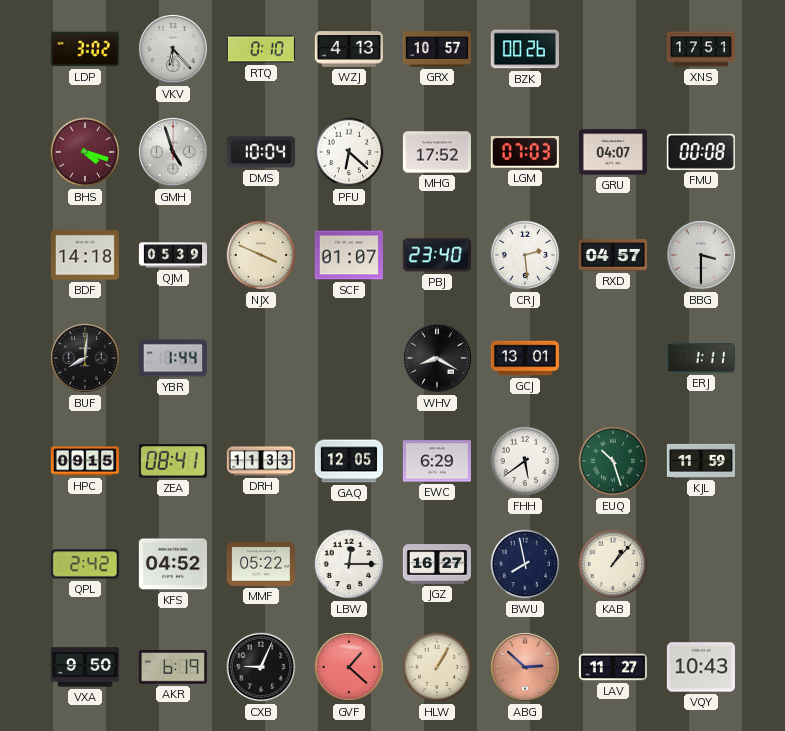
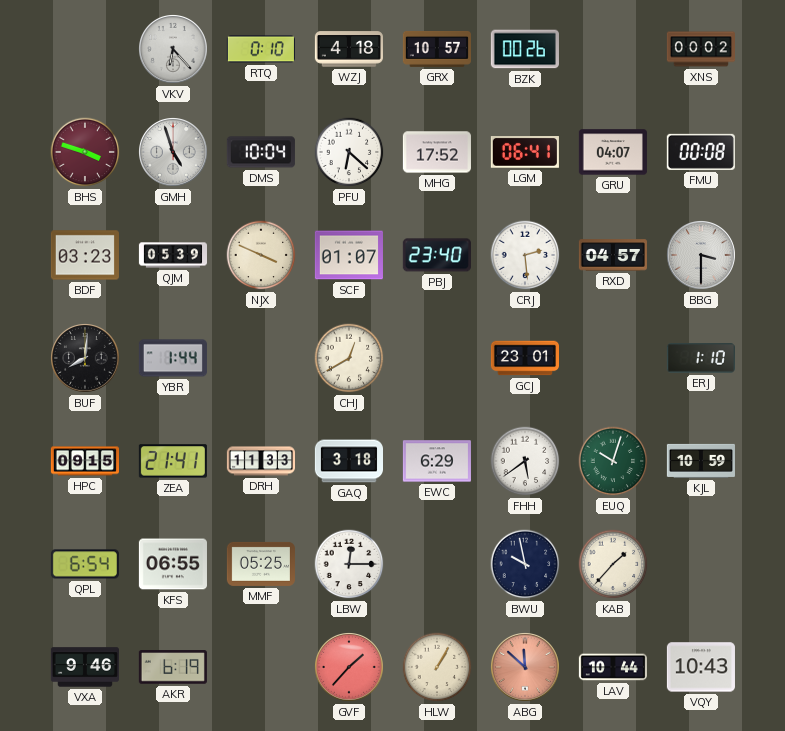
LDP: 3:02 -> none
WZJ: 4:13 -> 4:18
XNS: 17:51 -> 00:02
BHS: 4:18 -> 3:48
LGM: 07:03 -> 06:41
BDF: 14:18 -> 03:23
CHJ: none -> 12:40
WHV: 8:20 -> none
GCJ: 13:01 -> 23:01
ERJ: 1:11 -> 1:10
ZEA: 08:41 -> 21:41
GAQ: 12:05 -> 3:18
EUQ: 10:27 -> 10:03
KJL: 11:59 -> 10:59
QPL: 2:42 -> 6:54
KFS: 04:52 -> 06:55
MMF: 05:22 -> 05:25
JGZ: 16:27 -> none
BWU: 7:58 -> 9:58
KAB: 1:07 -> 1:37
VXA: 9:50 -> 9:46
CXB: 9:04 -> none
GVF: 1:22 -> 1:37
ABG: 2:52 -> 11:52
LAV: 11:27 -> 10:44
